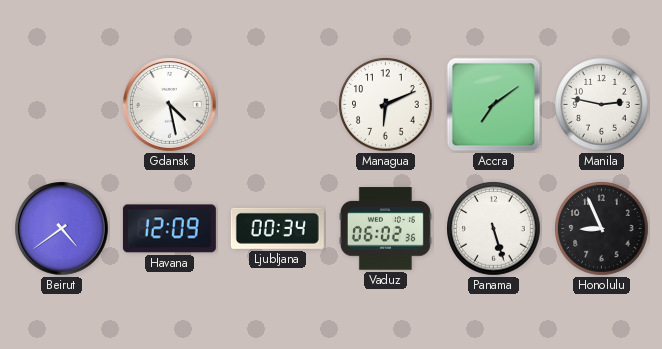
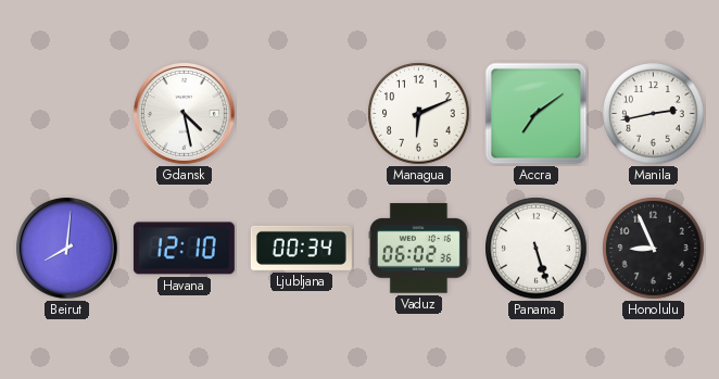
Manila: 2:47 -> 2:43
Beirut: 4:39 -> 8:01
Havana: 12:09 -> 12:10
